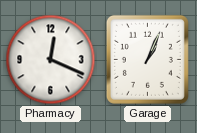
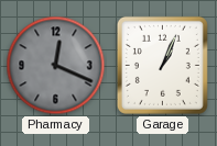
Pharmacy dial: white -> grey
